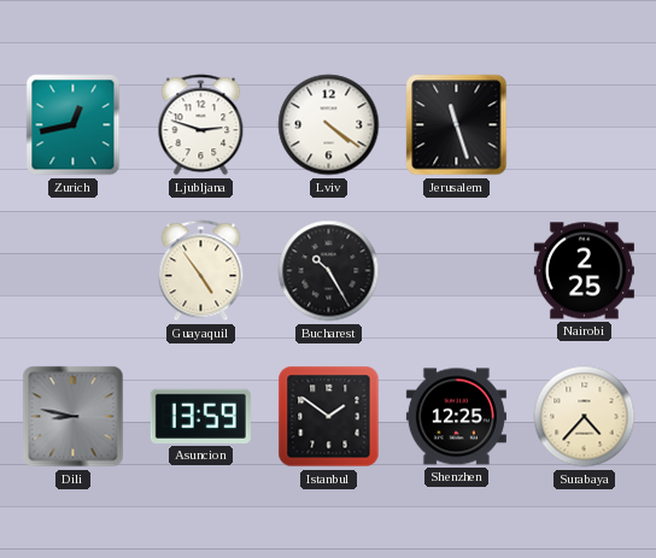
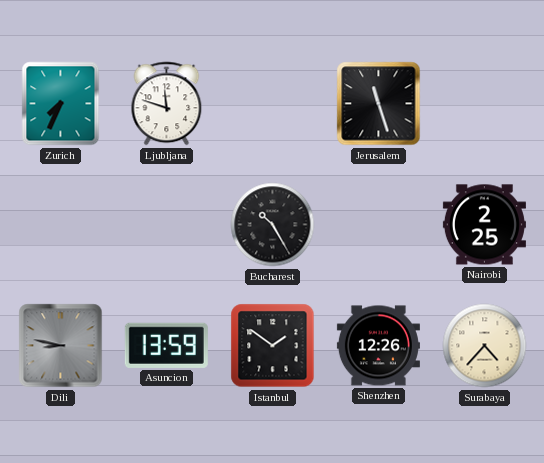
Zurich: 12:43 -> 7:34
Ljubljana: 2:48 -> 11:48
Lviv: 4:21 -> none
Guayaquil: 4:54 -> none
Shenzhen: 12:25 -> 12:26
